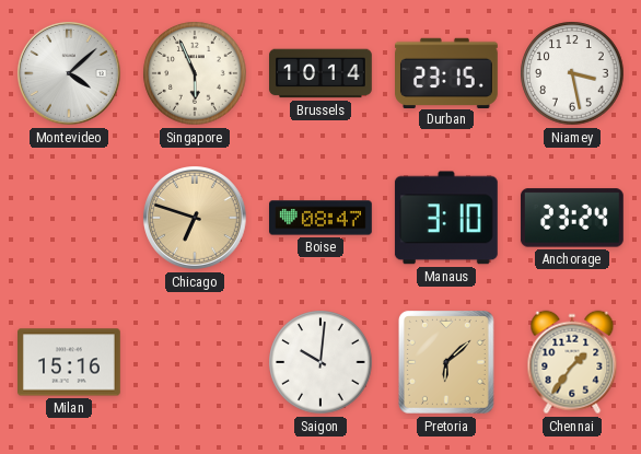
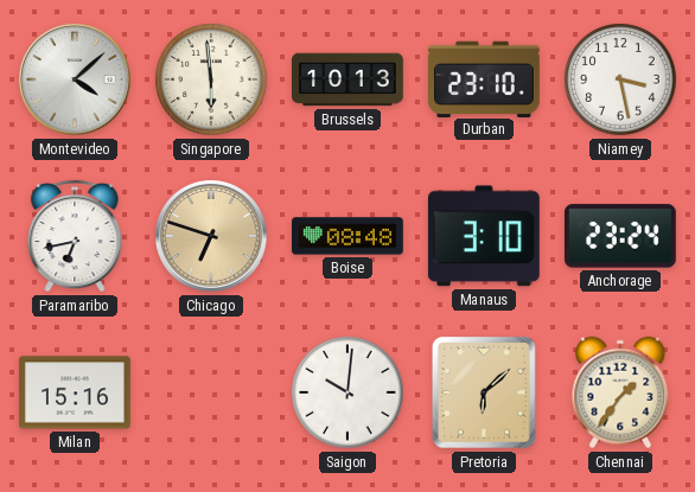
Singapore: 5:56 -> 5:59
Brussels: 10:14 -> 10:13
Durban: 23:15 -> 23:10
Paramaribo: none -> 6:43
Boise: 08:47 -> 08:48
